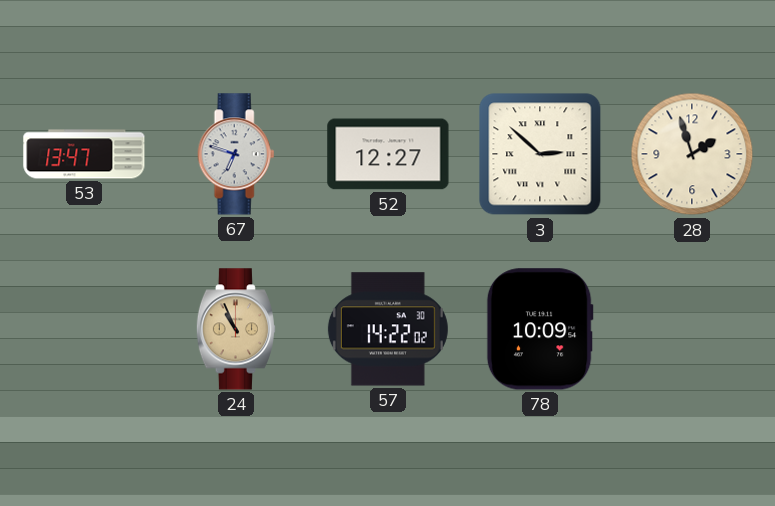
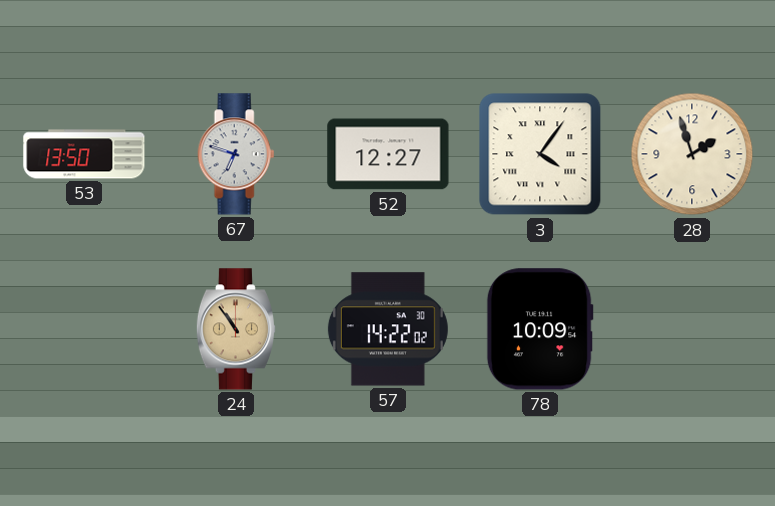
53: 13:47 -> 13:50
3: 2:52 -> 4:06
24: 10:56 -> 10:54
